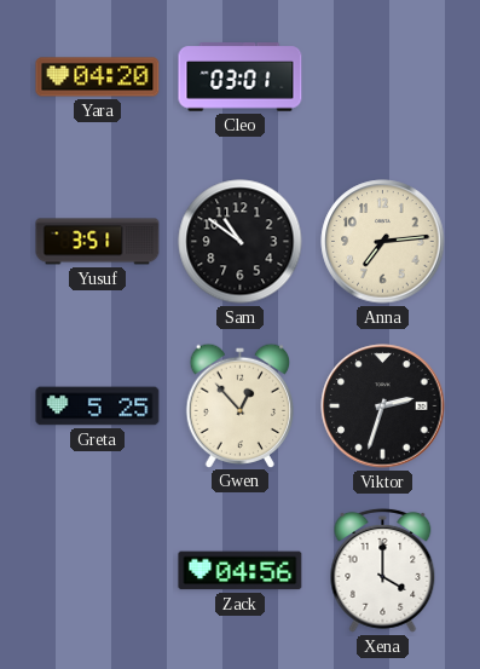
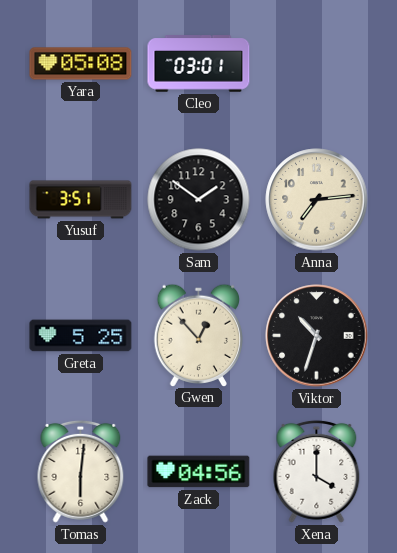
Yara: 04:20 -> 05:08
Sam: 10:51 -> 1:51
Viktor: 2:33 -> 10:33
Tomas: none -> 6:01
